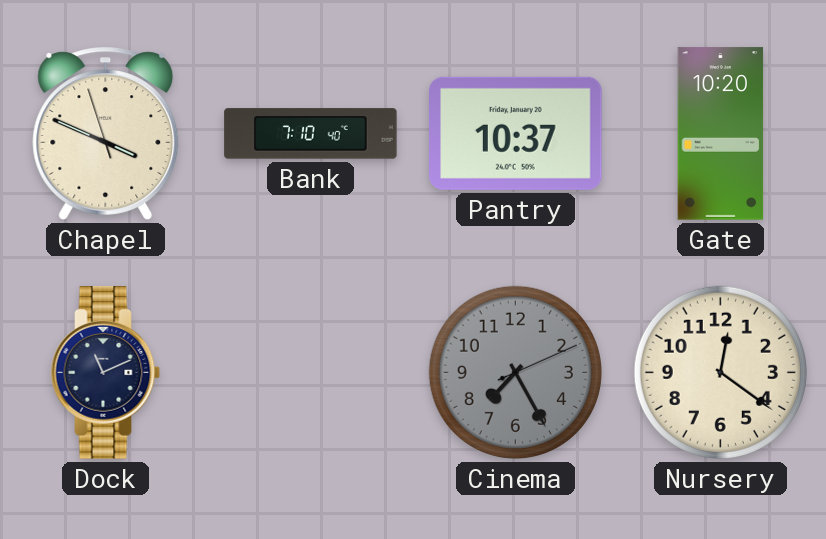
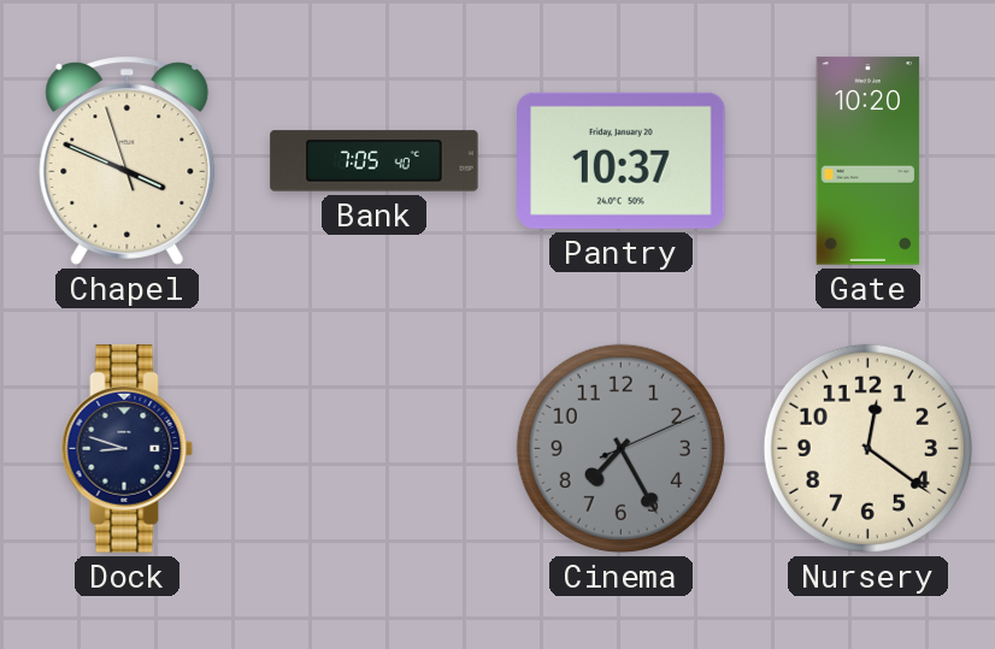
Bank: 7:10 -> 7:05
Dock: 11:11 -> 8:48
